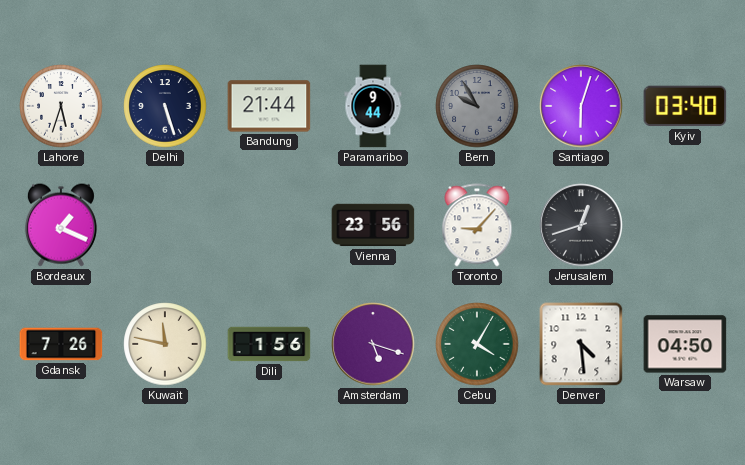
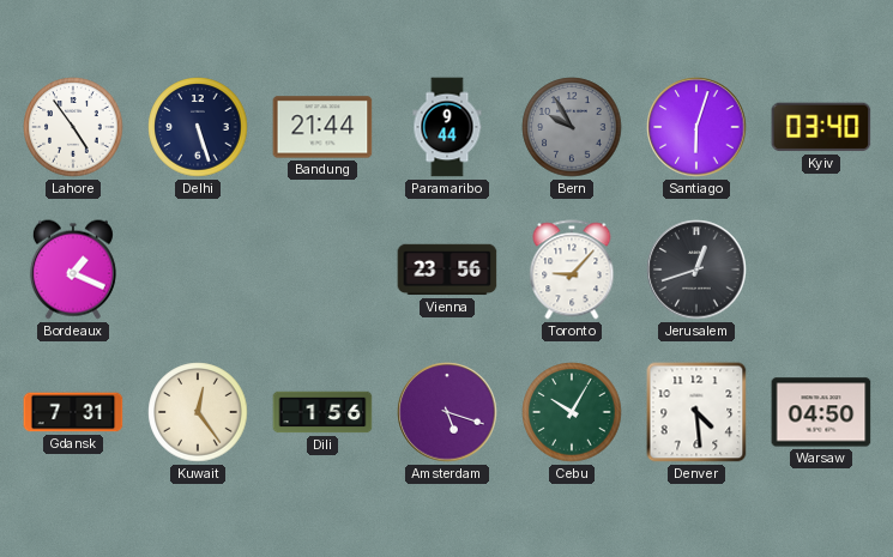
Lahore: 5:33 -> 4:54
Gdansk: 7:26 -> 7:31
Kuwait: 11:47 -> 12:24
Cebu: 4:05 -> 10:05
